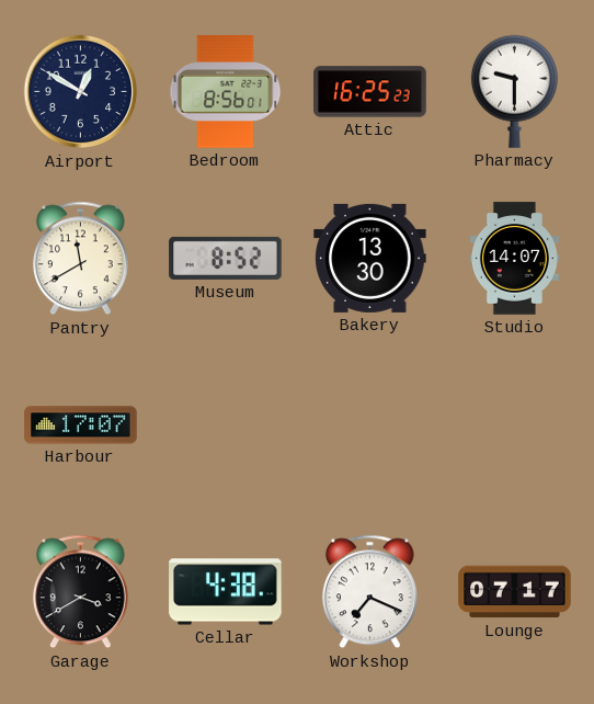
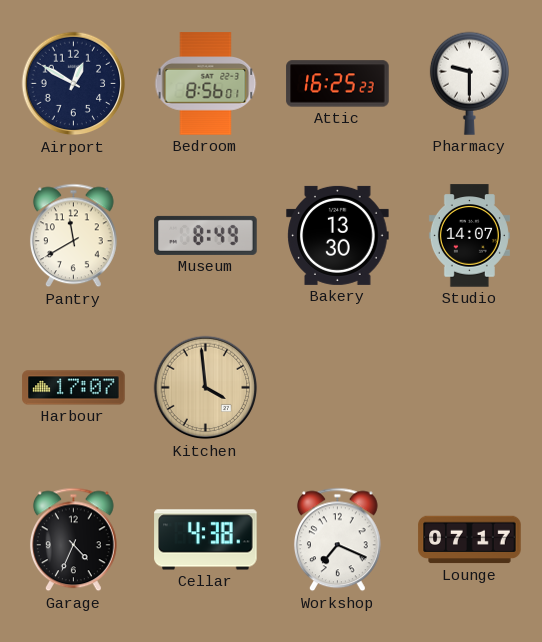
Museum: 8:52 -> 8:49
Kitchen: none -> 3:59
Garage: 3:40 -> 4:34
